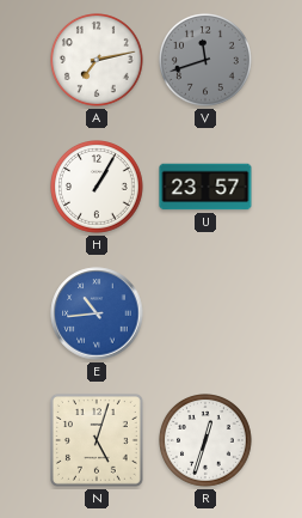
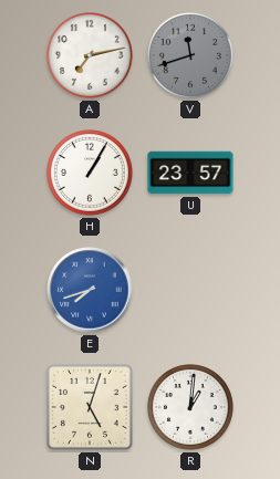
E: 10:44 -> 7:42
R: 12:33 -> 1:01
